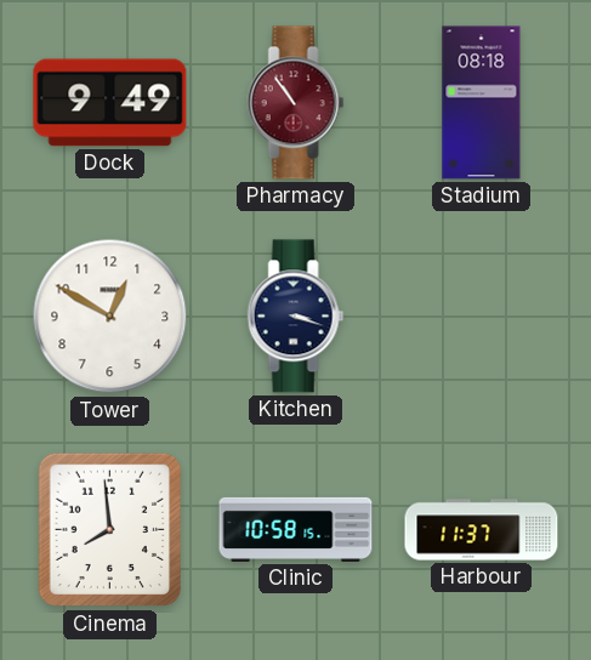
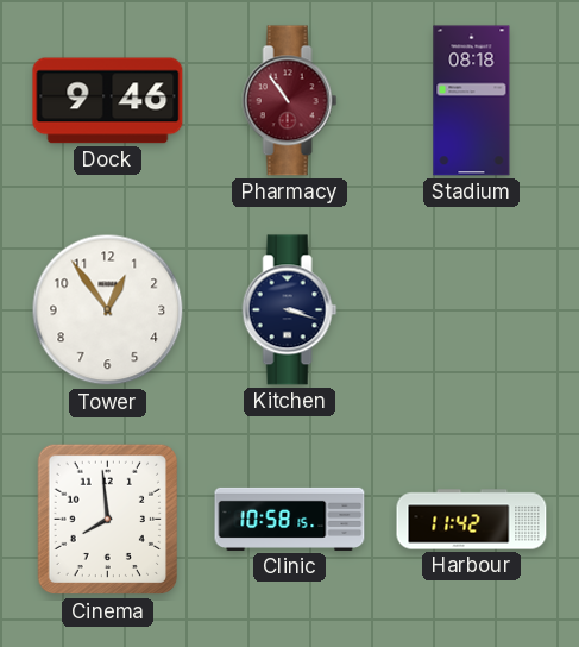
Dock: 9:49 -> 9:46
Tower: 12:50 -> 12:54
Harbour: 11:37 -> 11:42
